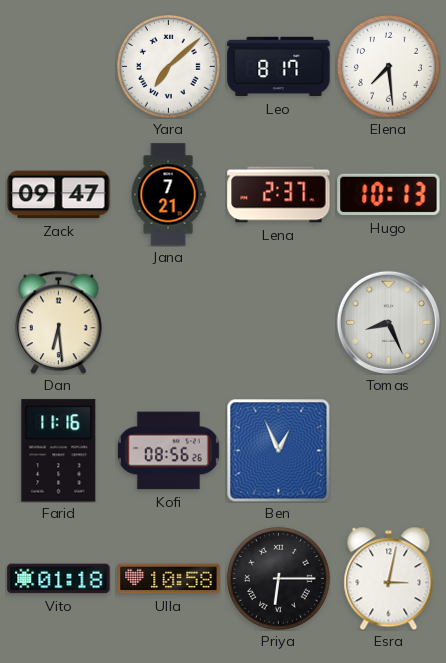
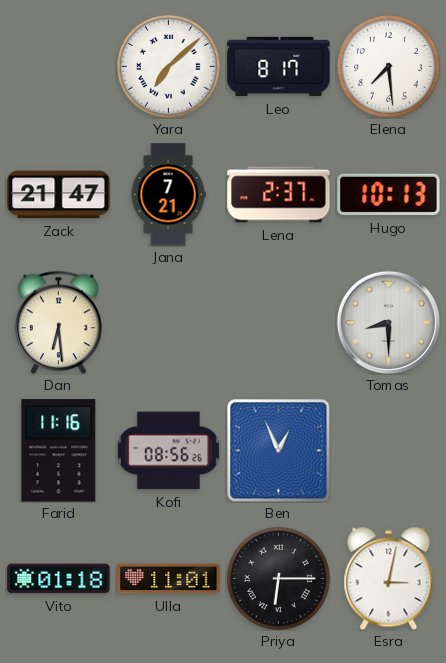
Zack: 09:47 -> 21:47
Tomas: 8:26 -> 8:30
Ulla: 10:58 -> 11:01
